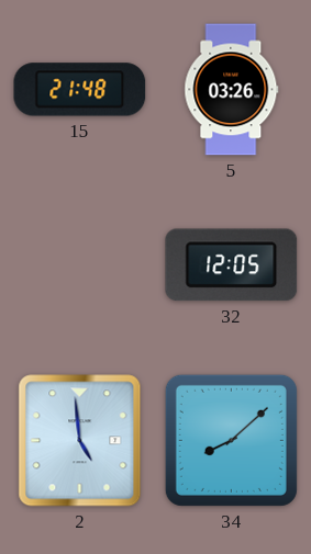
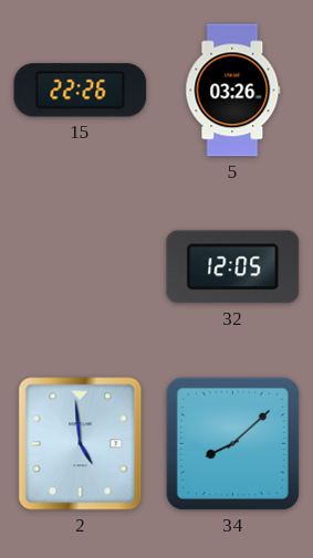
15: 21:48 -> 22:26
